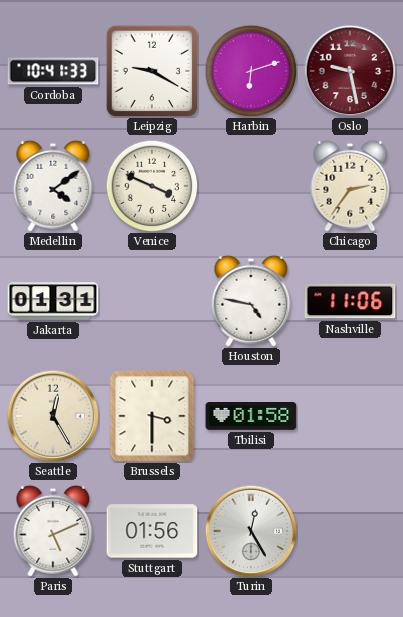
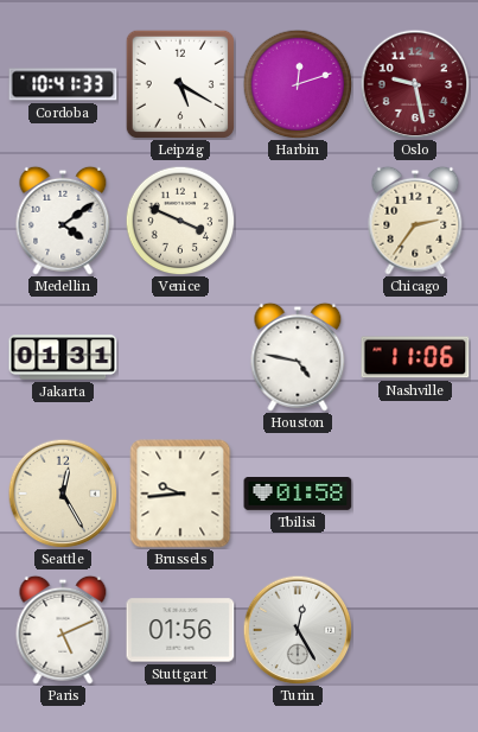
Leipzig: 9:20 -> 5:20
Harbin: 6:12 -> 12:12
Brussels: 3:30 -> 9:44
